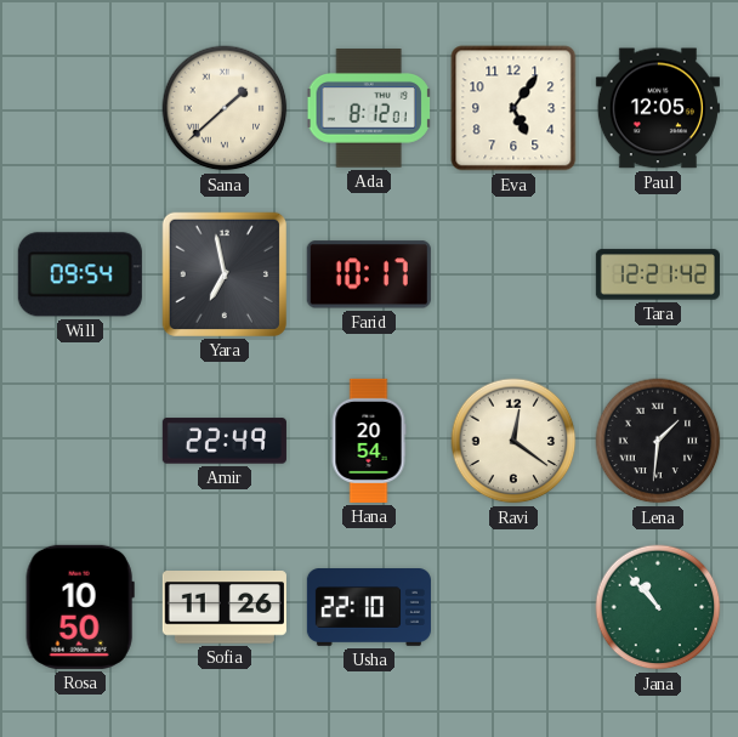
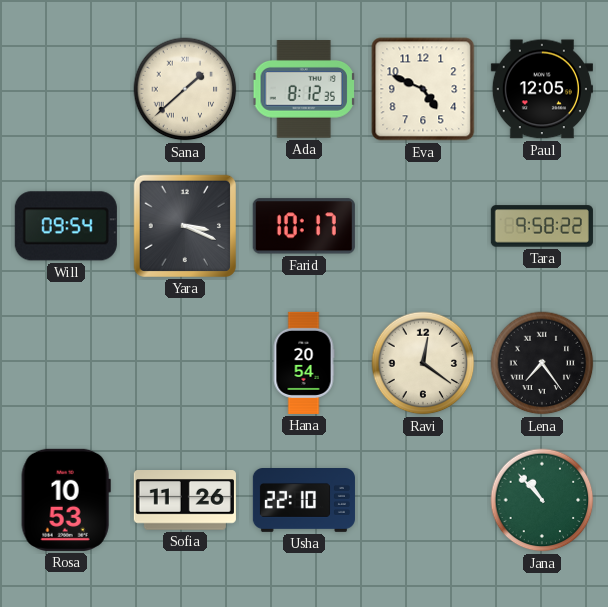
Ada: 8:12:01 -> 8:12:35
Eva: 5:06 -> 4:49
Yara: 6:58 -> 3:19
Tara: 12:21 -> 9:58
Amir: 22:49 -> none
Lena: 1:31 -> 7:24
Rosa: 10:50 -> 10:53
